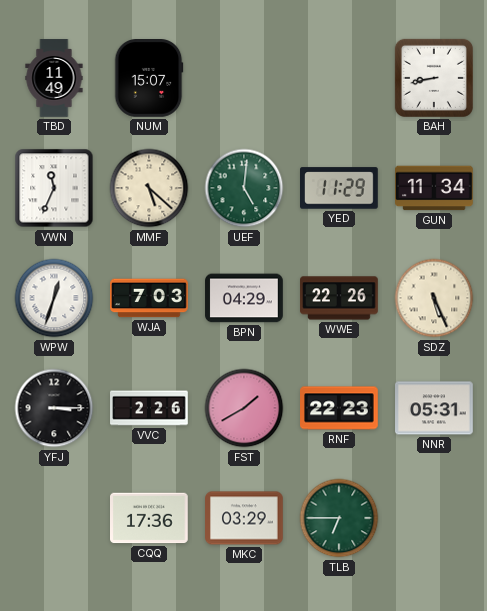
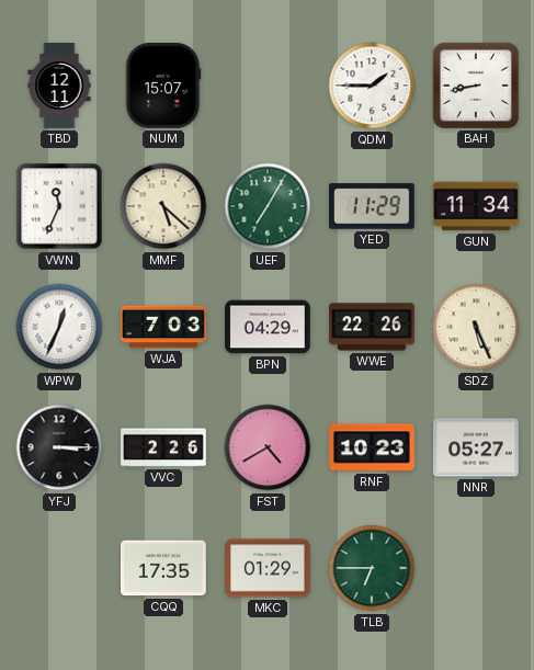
TBD: 11:49 -> 12:11
QDM: none -> 1:45
UEF: 5:01 -> 7:05
WPW: 12:33 -> 12:34
FST: 1:40 -> 4:40
RNF: 22:23 -> 10:23
NNR: 05:31 -> 05:27
CQQ: 17:36 -> 17:35
MKC: 03:29 -> 01:29
